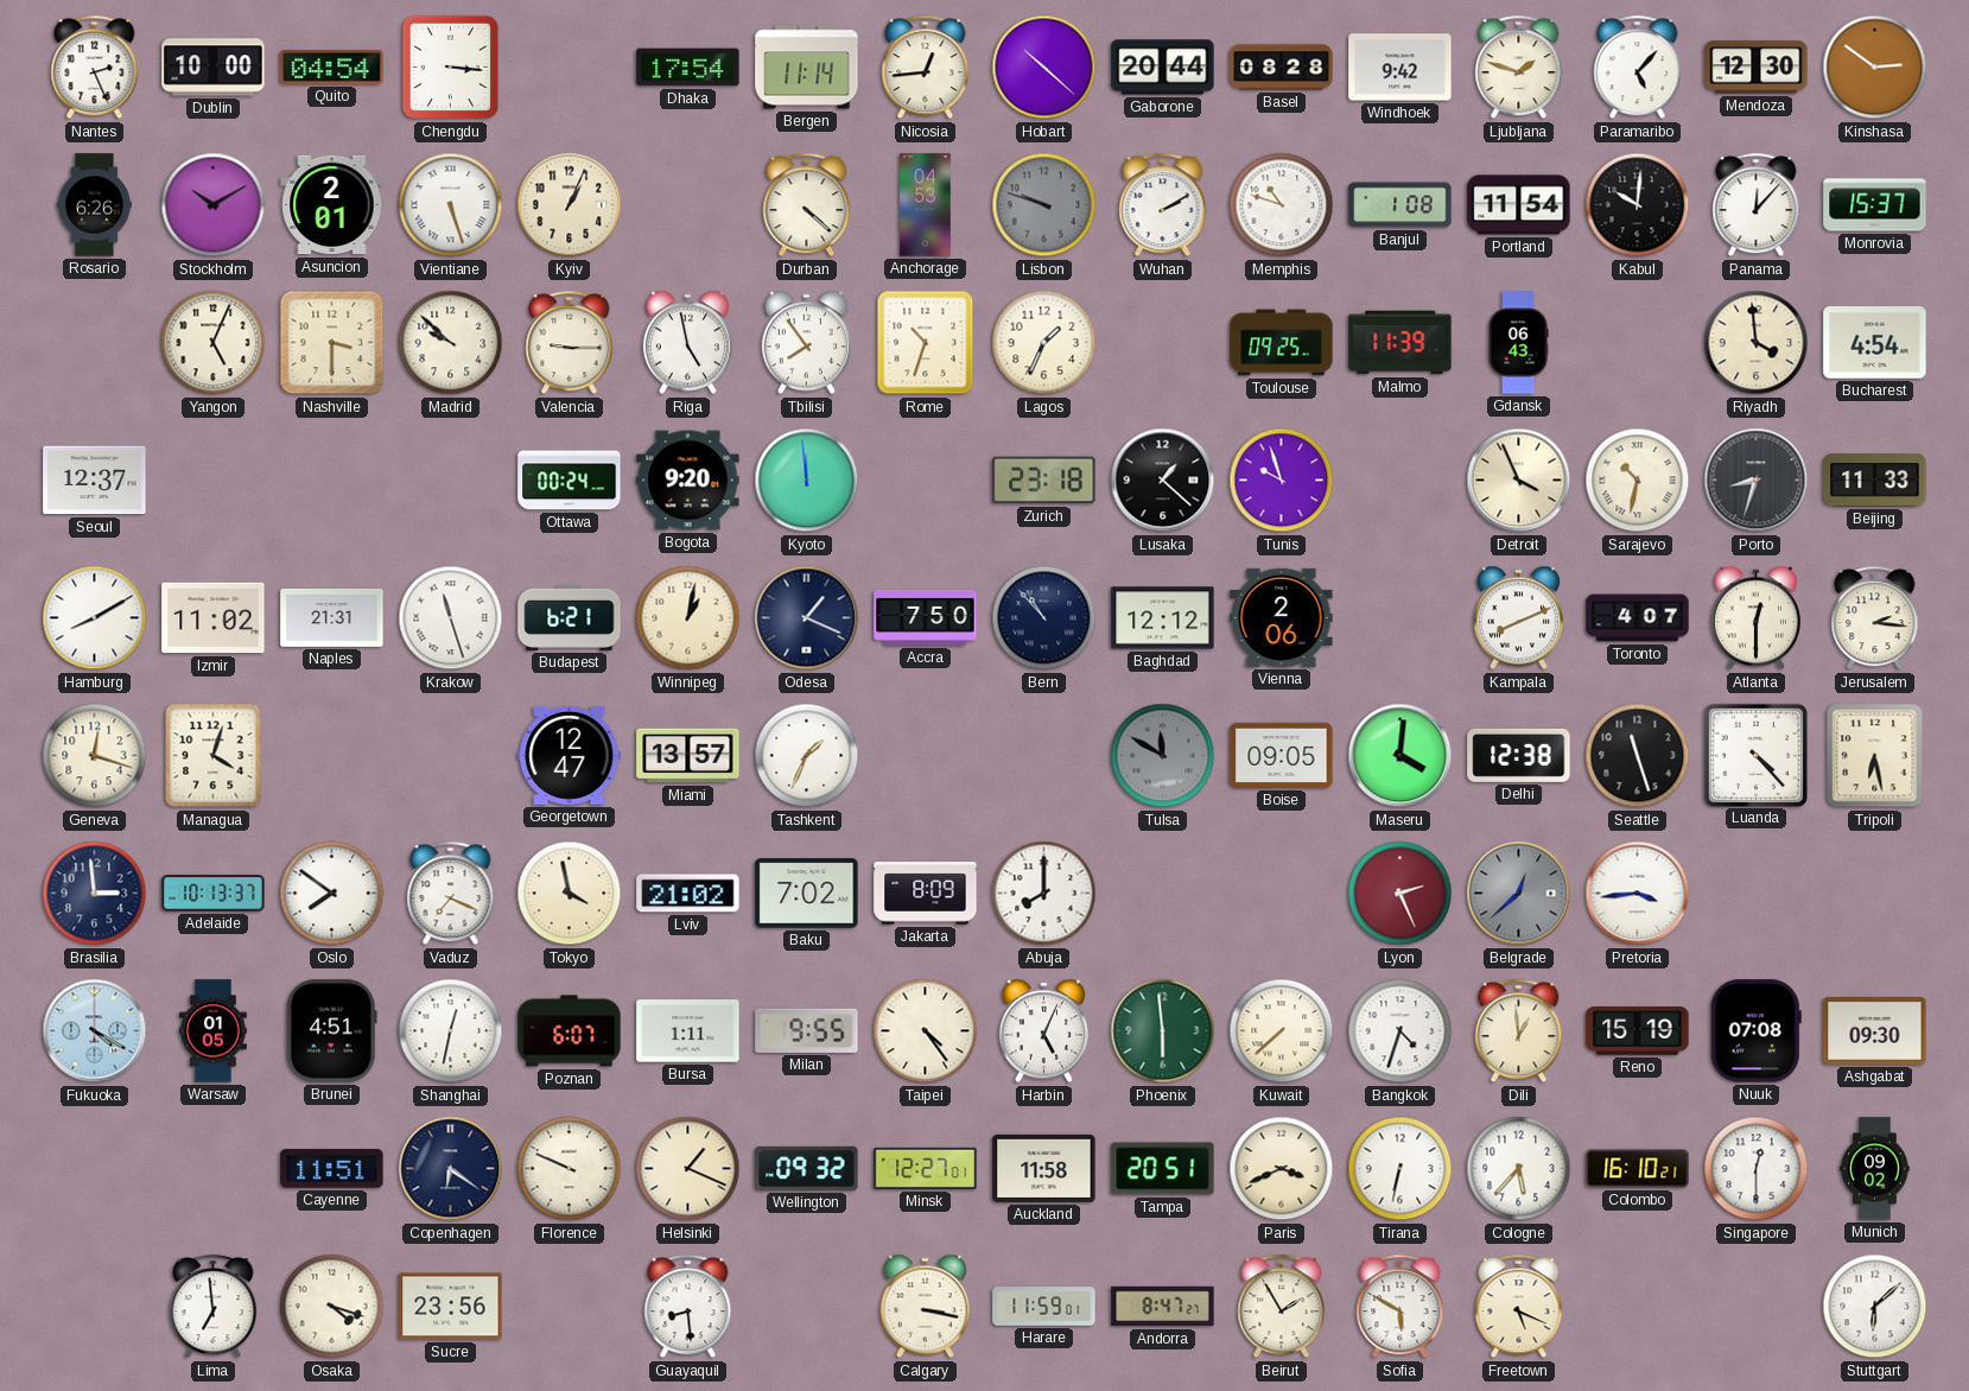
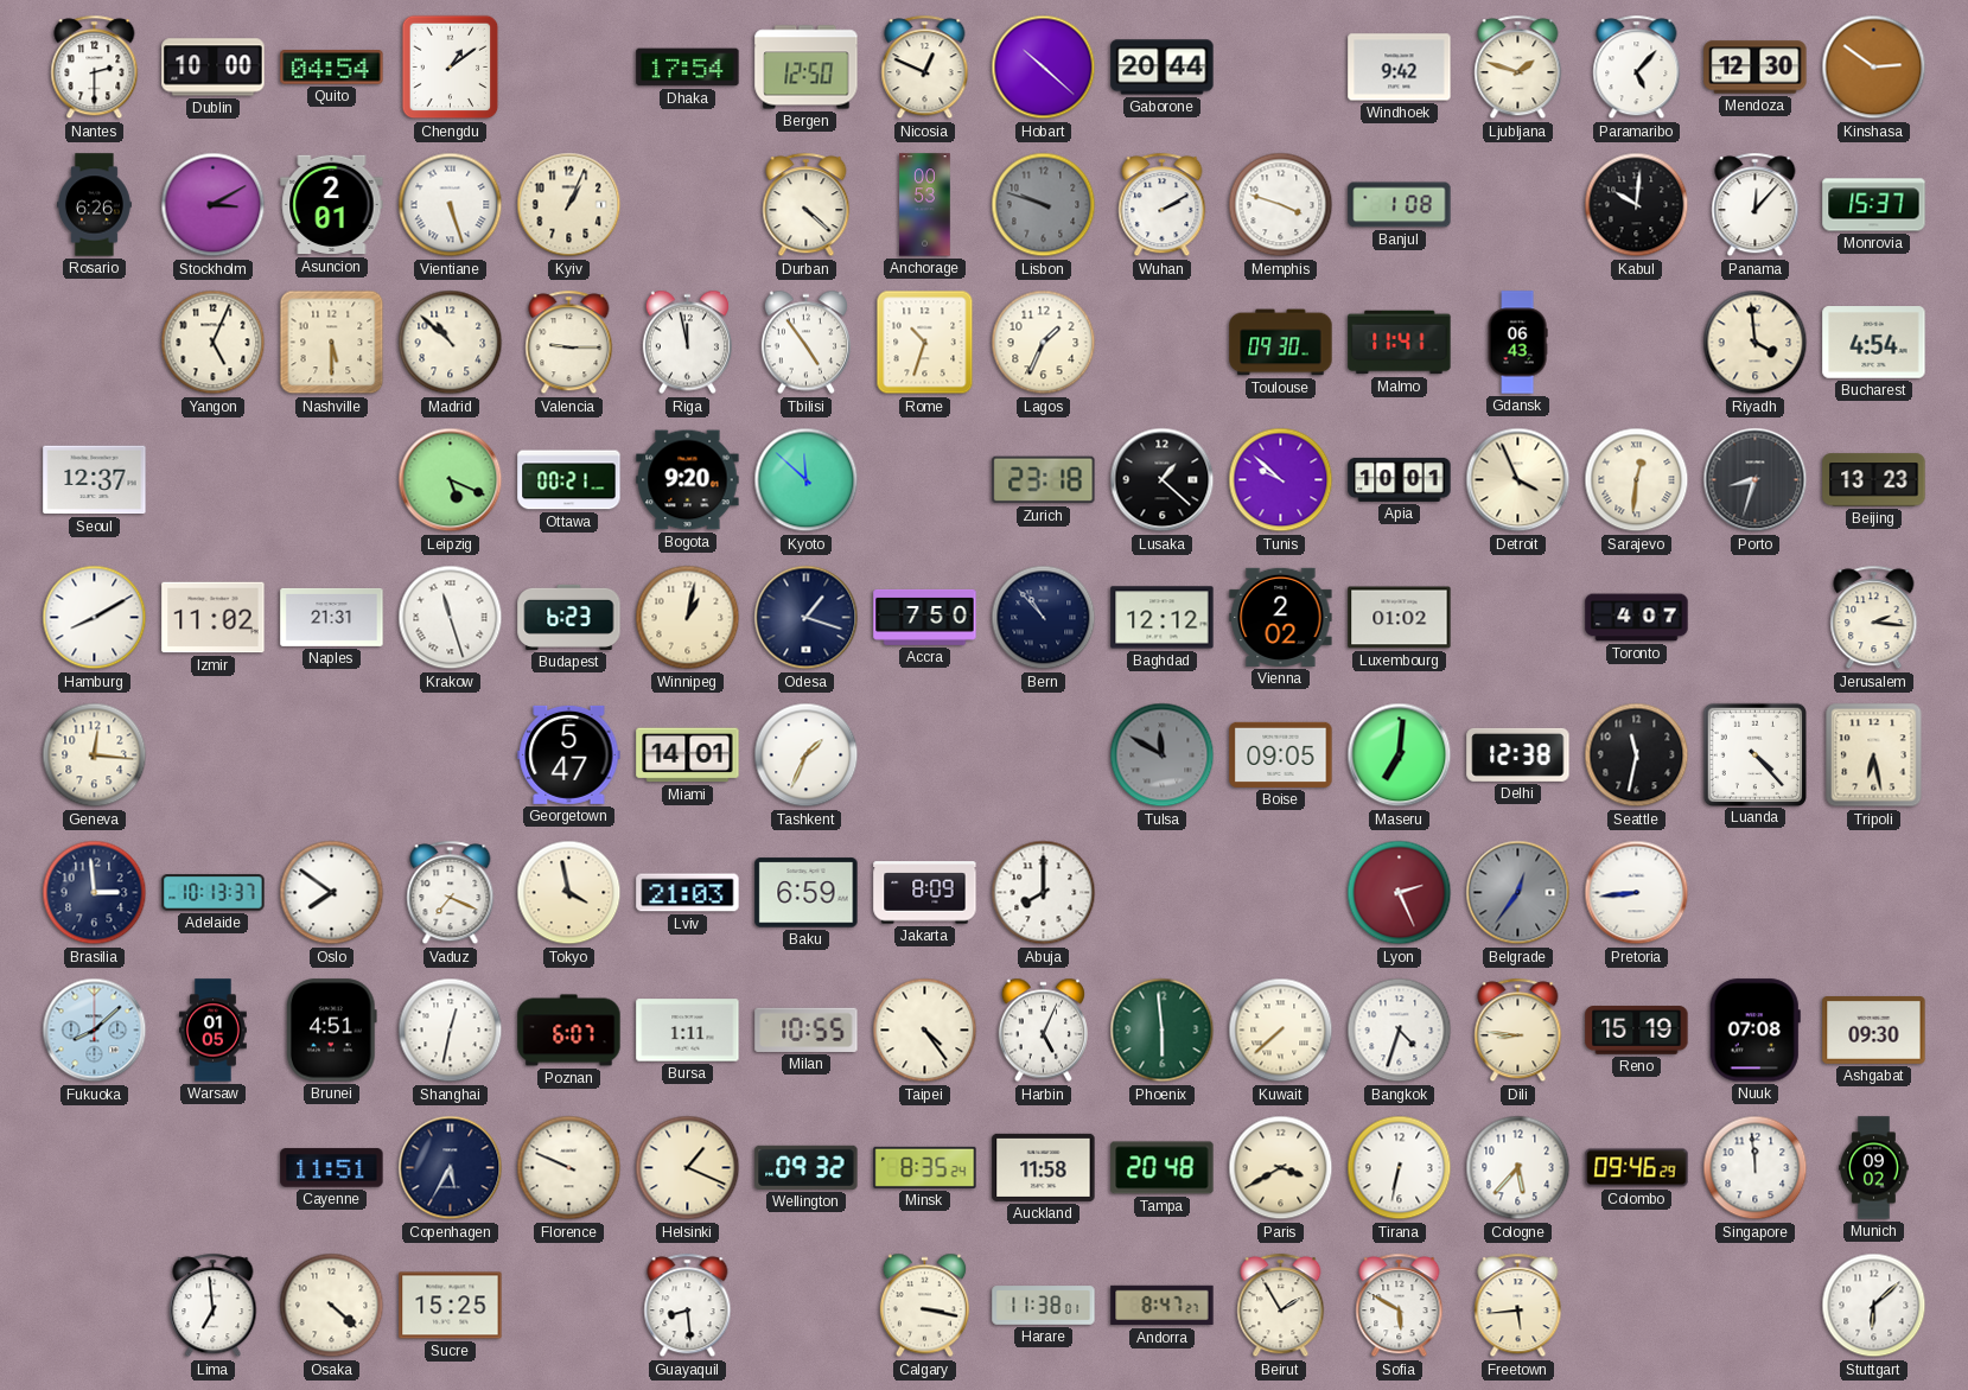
Nantes: 2:26 -> 2:30
Chengdu: 3:16 -> 1:09
Bergen: 11:14 -> 12:50
Nicosia: 12:44 -> 12:49
Basel: 08:28 -> none
Stockholm: 10:10 -> 3:10
Anchorage: 04:53 -> 00:53
Memphis: 10:48 -> 3:48
Portland: 11:54 -> none
Nashville: 3:30 -> 5:30
Madrid: 9:52 -> 10:52
Riga: 4:58 -> 11:58
Tbilisi: 7:54 -> 4:54
Toulouse: 09:25 -> 09:30
Malmo: 11:39 -> 11:41
Leipzig: none -> 5:19
Ottawa: 00:24 -> 00:21
Kyoto: 11:59 -> 11:52
Tunis: 9:57 -> 9:52
Apia: none -> 10:01
Sarajevo: 10:32 -> 12:31
Beijing: 11:33 -> 13:23
Budapest: 6:21 -> 6:23
Odesa: 1:19 -> 1:18
Vienna: 2:06 -> 2:02
Luxembourg: none -> 01:02
Kampala: 8:11 -> none
Atlanta: 12:30 -> none
Geneva: 12:18 -> 12:16
Managua: 4:03 -> none
Georgetown: 12:47 -> 5:47
Miami: 13:57 -> 14:01
Maseru: 4:01 -> 7:01
Seattle: 11:27 -> 11:32
Lviv: 21:02 -> 21:03
Baku: 7:02 -> 6:59
Belgrade: 12:38 -> 12:36
Pretoria: 3:44 -> 8:44
Fukuoka: 4:20 -> 8:08
Milan: 9:55 -> 10:55
Dili: 12:59 -> 8:46
Copenhagen: 6:21 -> 5:35
Minsk: 12:27 -> 8:35
Tampa: 20:51 -> 20:48
Paris: 3:41 -> 3:40
Colombo: 16:10 -> 09:46
Singapore: 12:30 -> 11:59
Osaka: 4:18 -> 4:22
Sucre: 23:56 -> 15:25
Harare: 11:59 -> 11:38
Freetown: 5:19 -> 5:44
